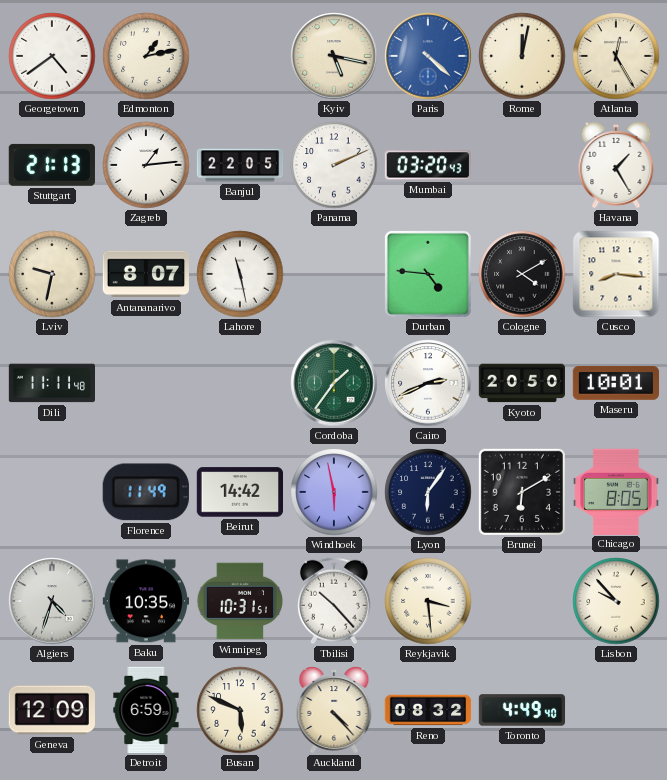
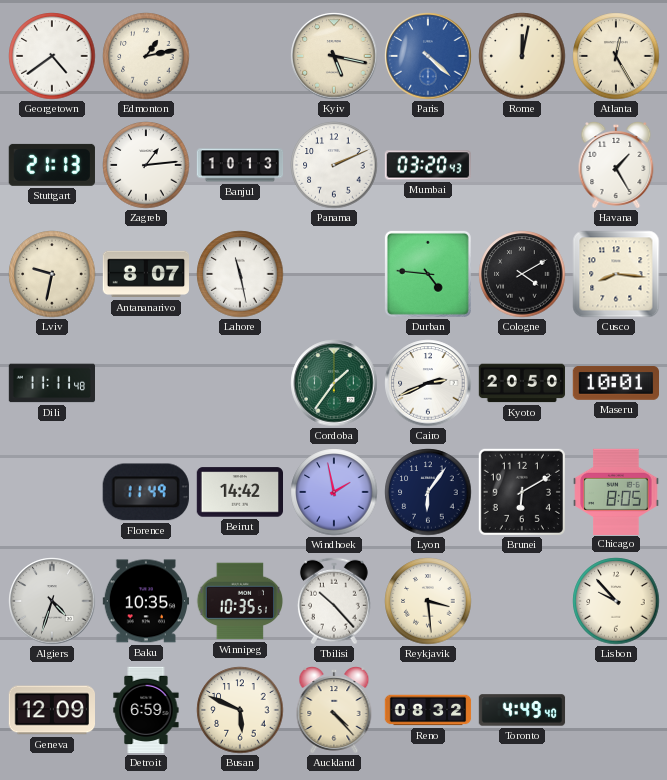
Banjul: 22:05 -> 10:13
Windhoek: 5:58 -> 1:58
Winnipeg: 10:31 -> 10:35
